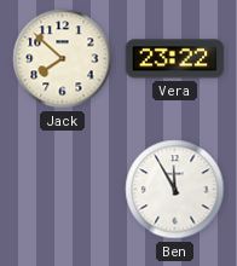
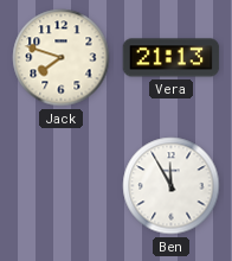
Jack: 7:52 -> 7:48
Vera: 23:22 -> 21:13
